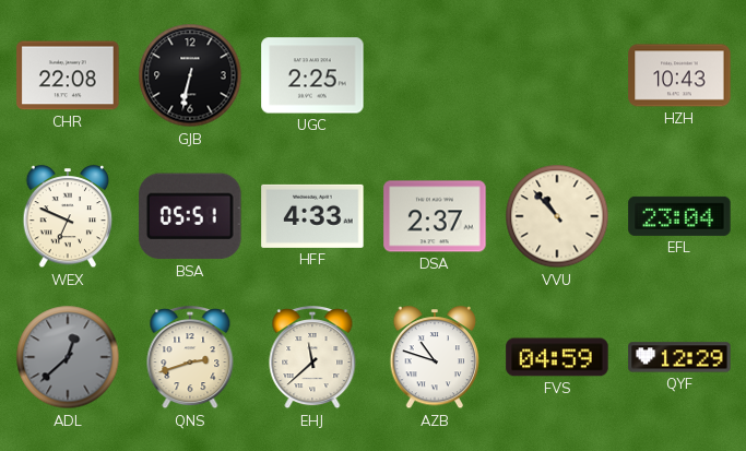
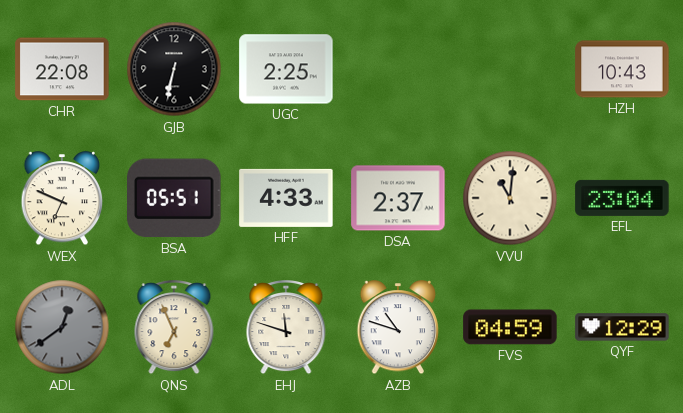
VVU: 10:53 -> 11:01
ADL: 12:38 -> 12:39
QNS: 2:42 -> 6:56
EHJ: 11:38 -> 11:48
